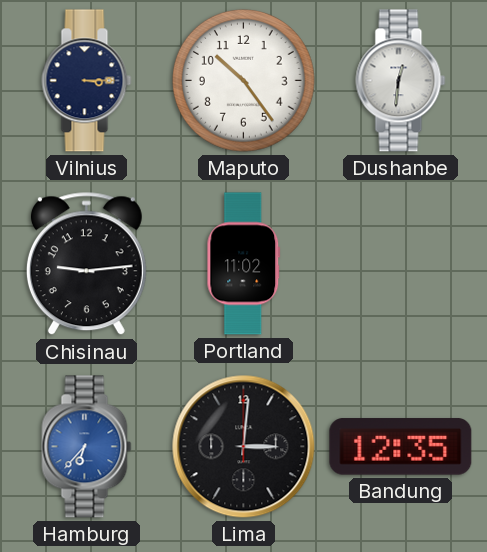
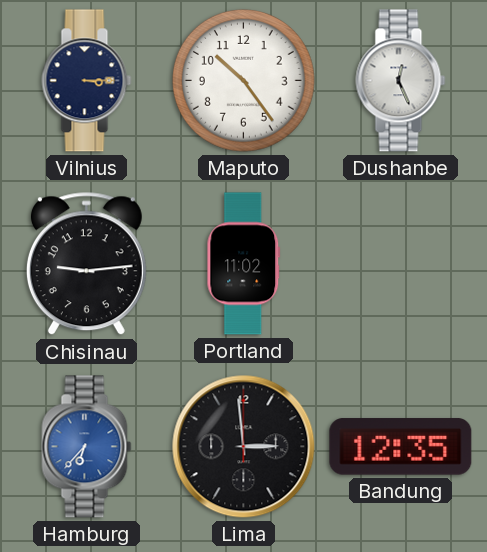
Dushanbe: 12:31 -> 12:26
Lima: 3:01 -> 2:59
